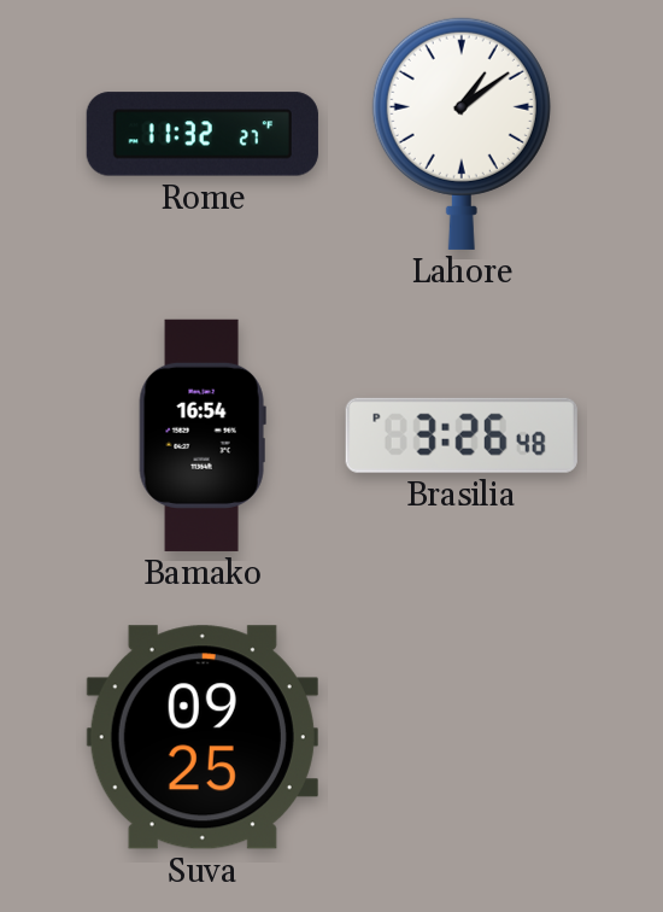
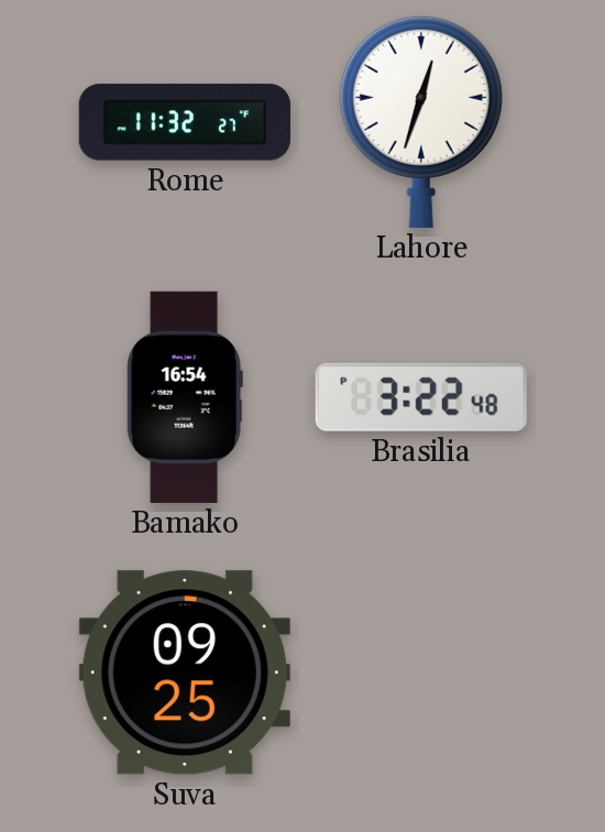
Lahore: 1:09 -> 12:33
Brasilia: 3:26 -> 3:22
